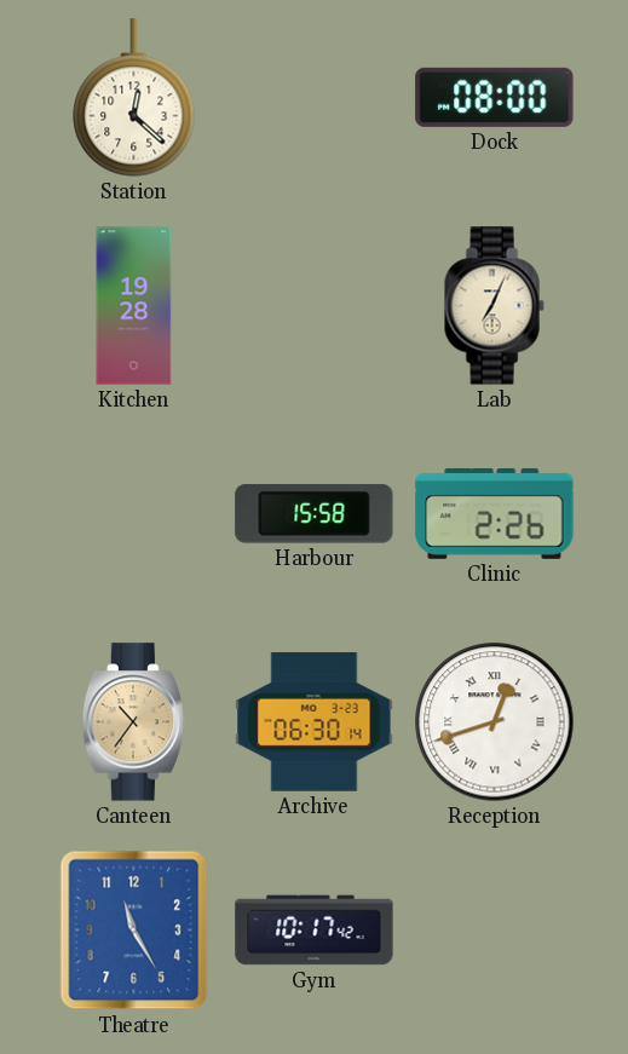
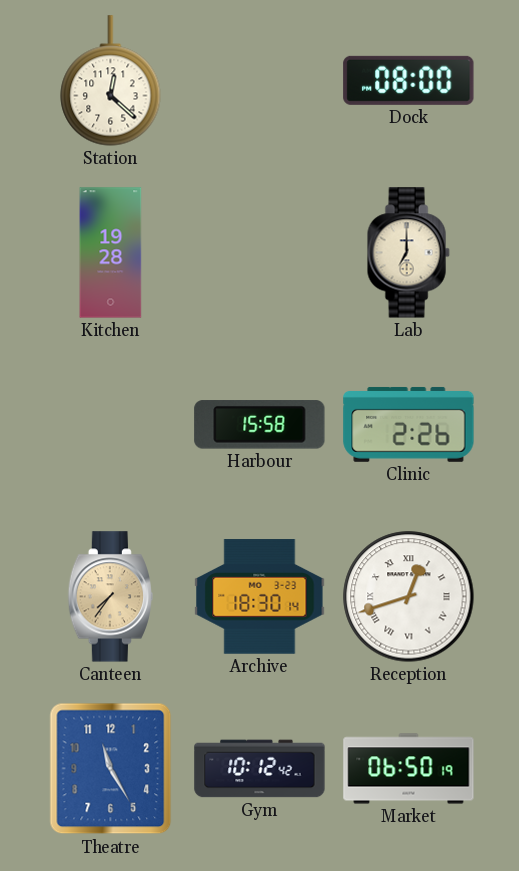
Lab: 7:04 -> 7:00
Canteen: 10:36 -> 7:36
Archive: 06:30 -> 18:30
Gym: 10:17 -> 10:12
Market: none -> 06:50
